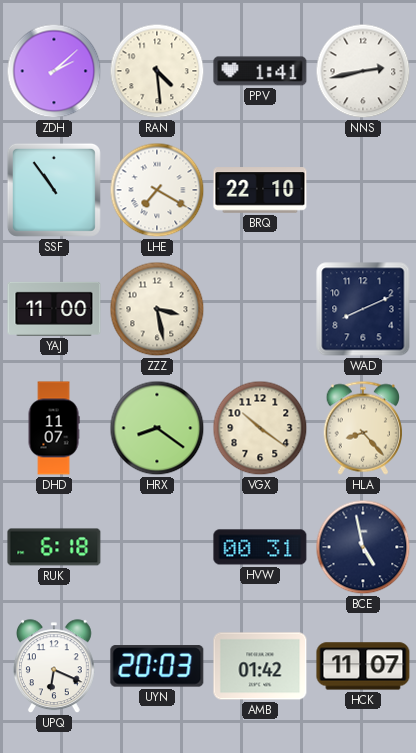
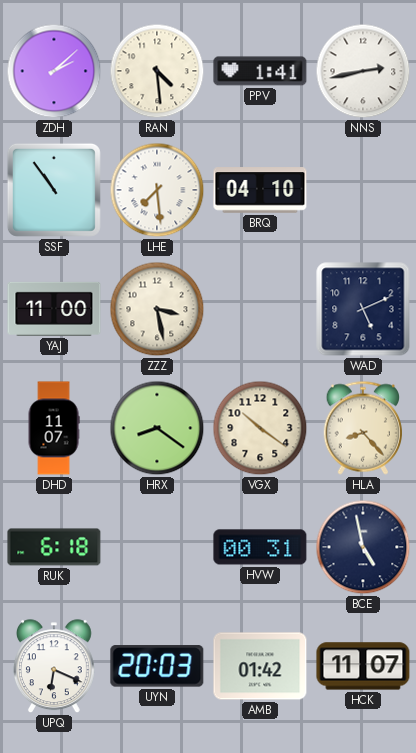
LHE: 7:20 -> 7:29
BRQ: 22:10 -> 04:10
WAD: 8:11 -> 5:11
